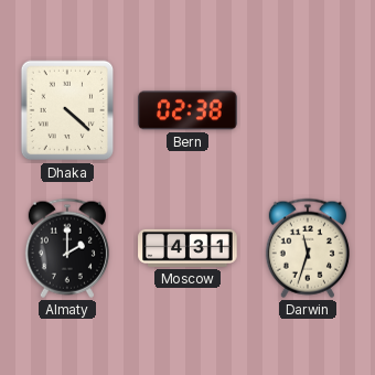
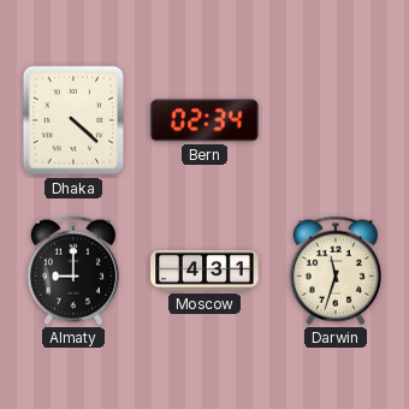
Bern: 02:38 -> 02:34
Almaty: 2:00 -> 9:00
